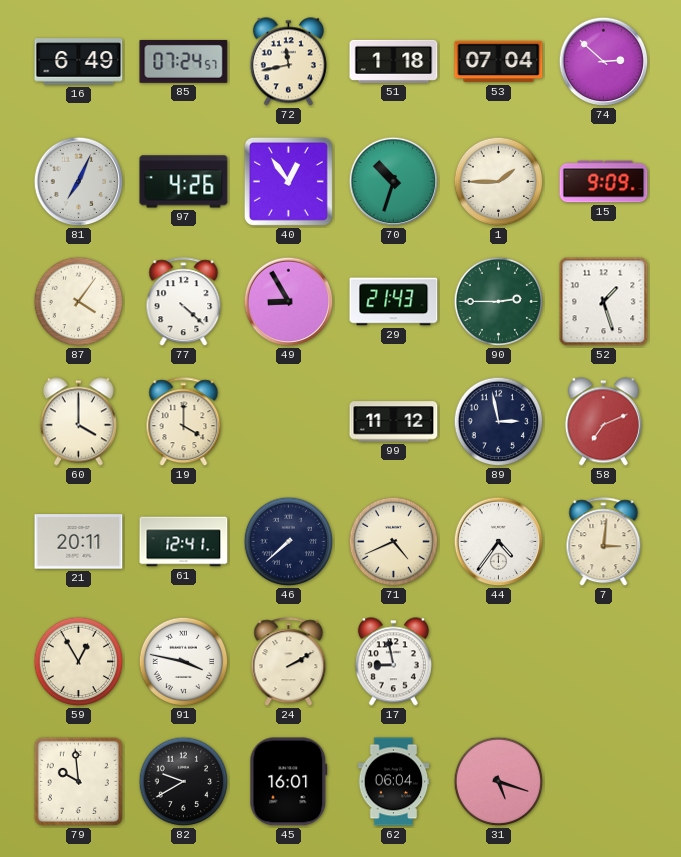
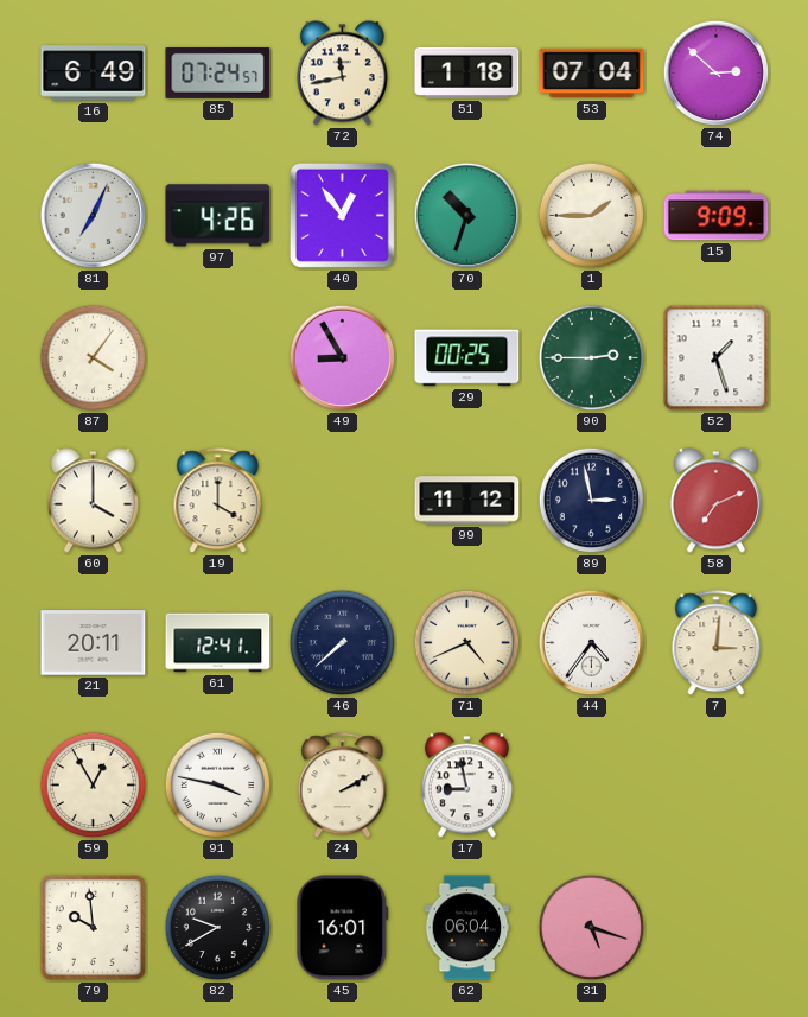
77: 4:22 -> none
29: 21:43 -> 00:25
